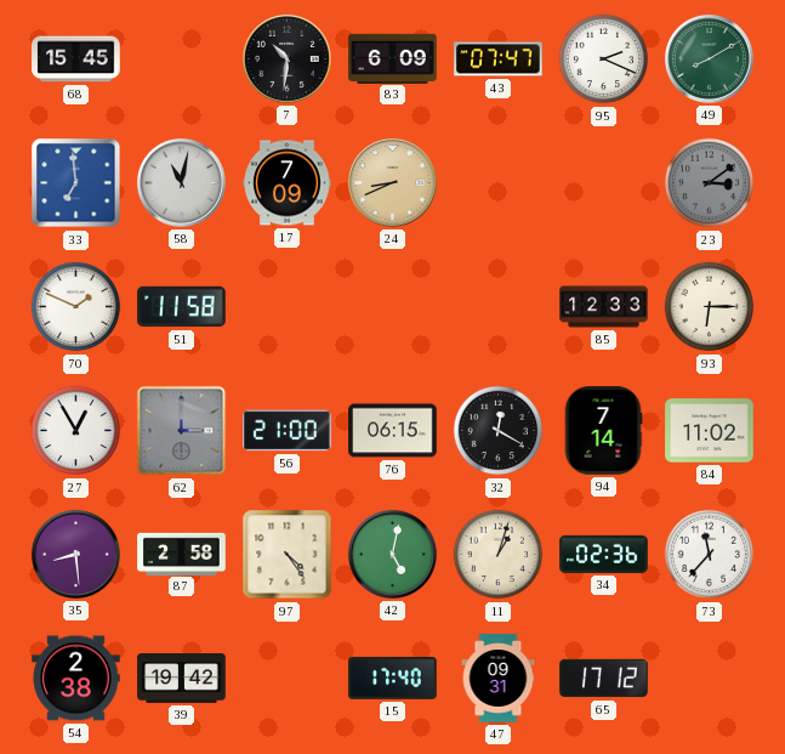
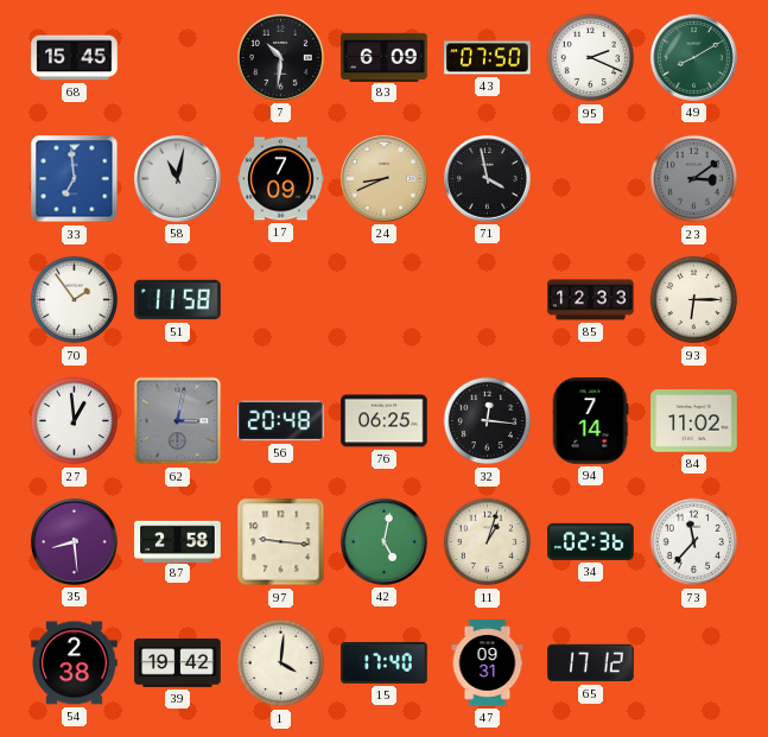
43: 07:47 -> 07:50
71: none -> 3:58
70: 1:49 -> 1:54
27: 12:55 -> 12:59
62: 3:00 -> 3:02
56: 21:00 -> 20:48
76: 06:15 -> 06:25
32: 12:20 -> 12:16
97: 4:24 -> 9:16
1: none -> 4:01
